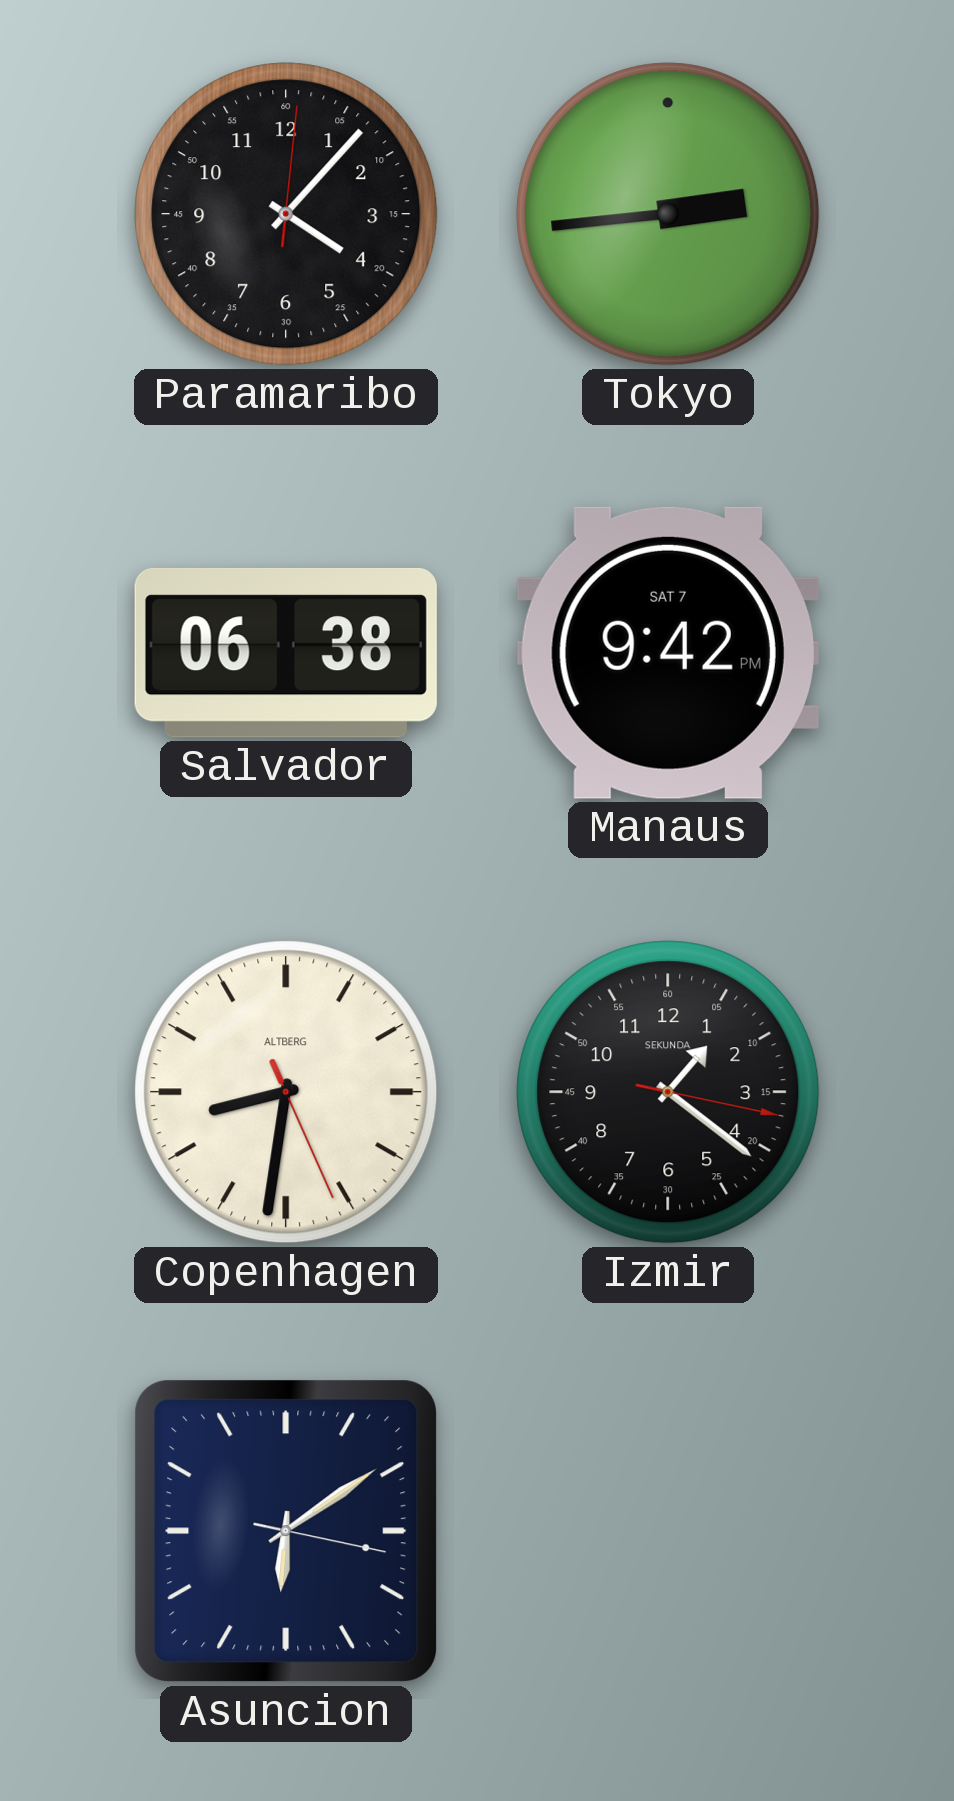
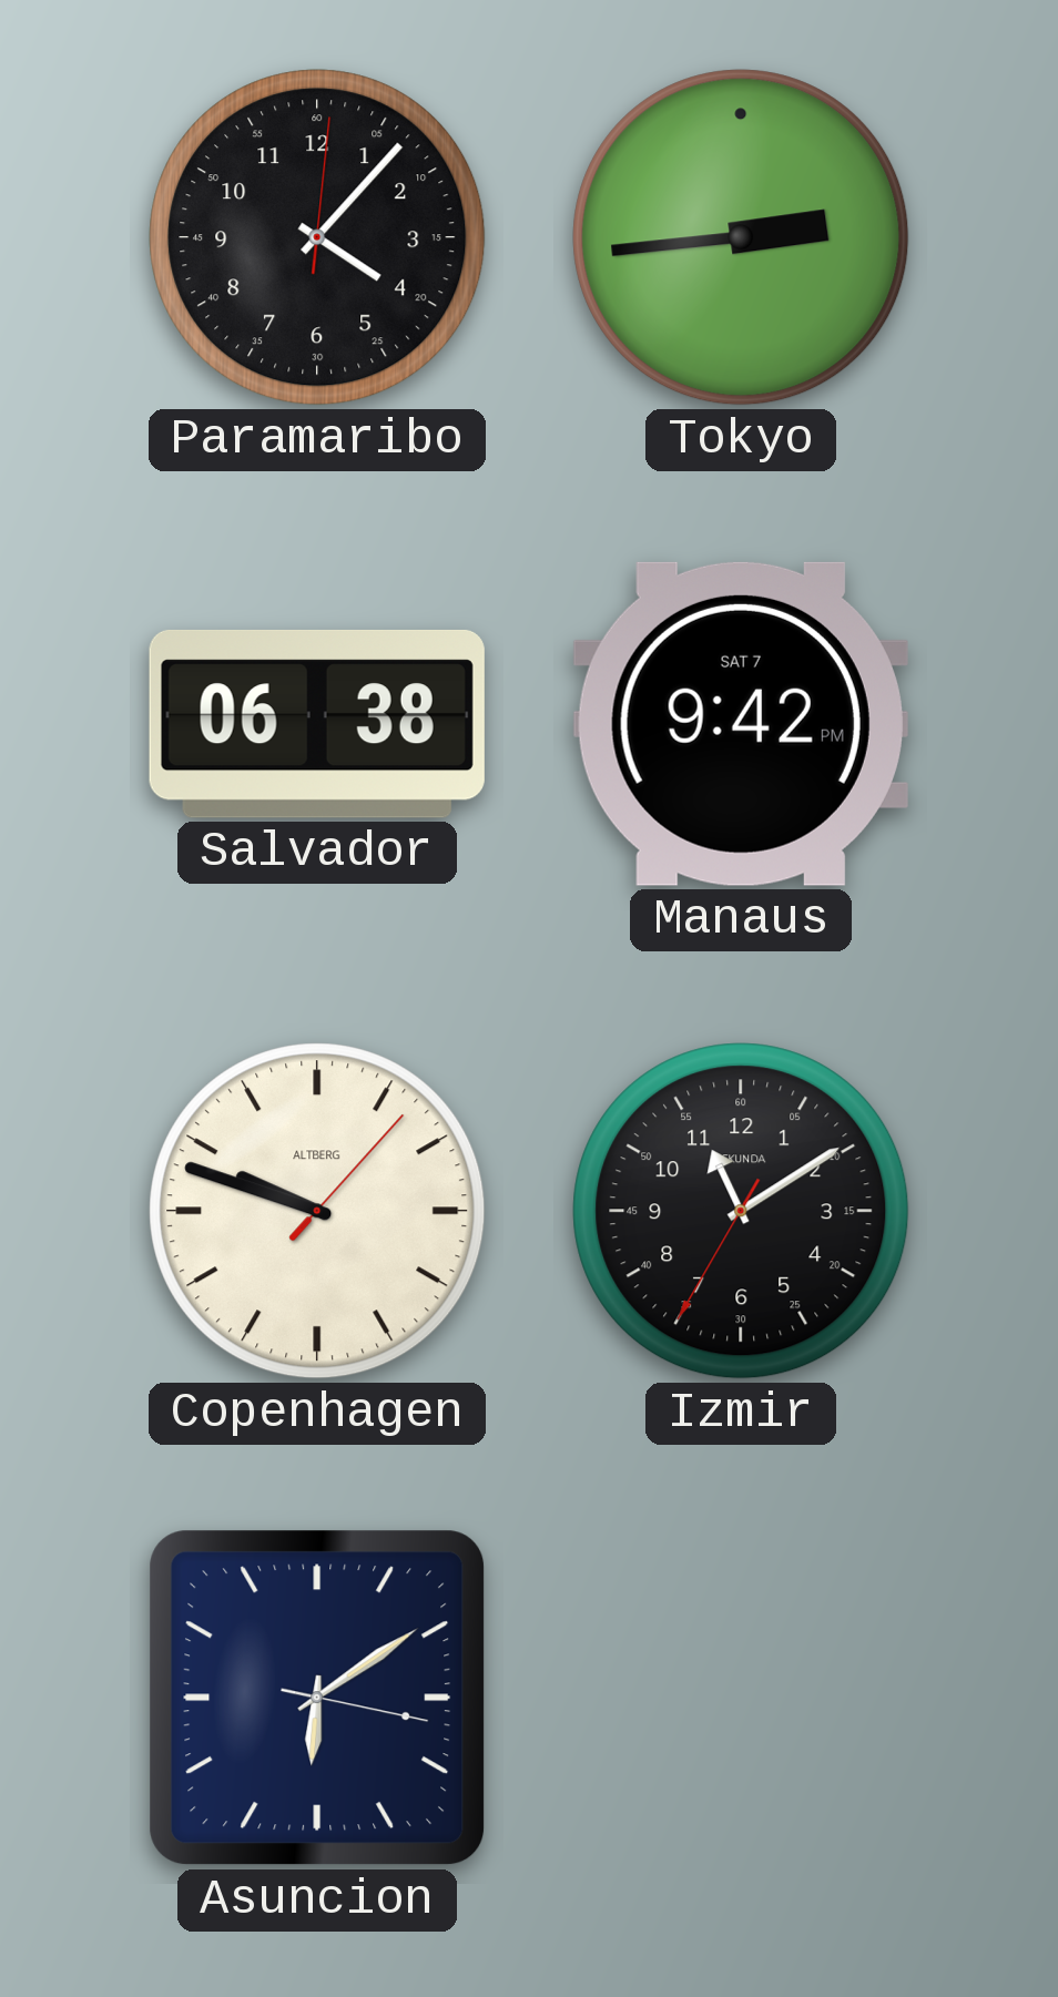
Copenhagen: 8:31 -> 9:48
Izmir: 1:21 -> 11:09
